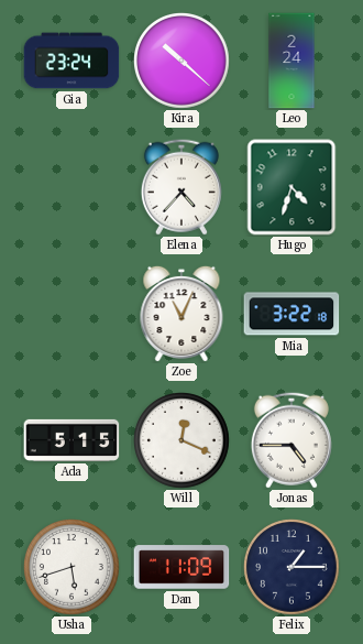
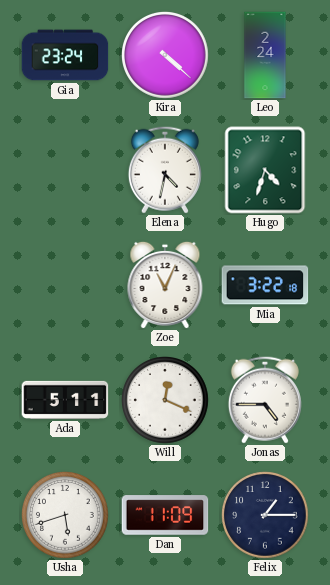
Kira: 10:22 -> 4:22
Elena: 4:37 -> 4:32
Ada: 5:15 -> 5:11
